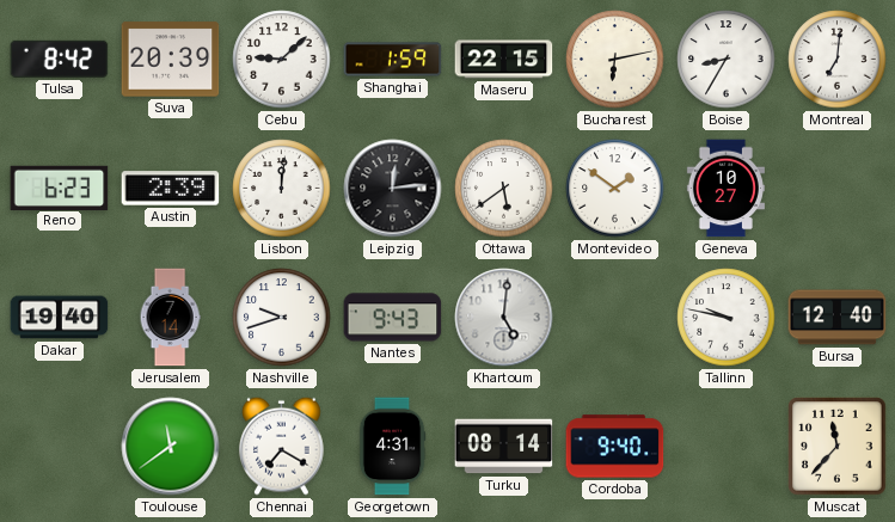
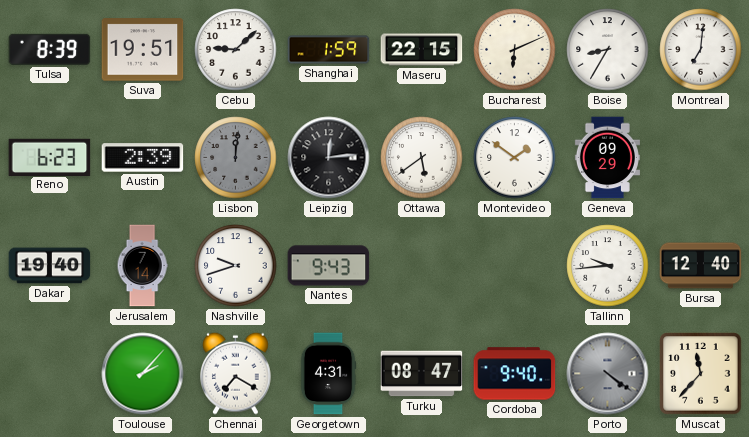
Tulsa: 8:42 -> 8:39
Suva: 20:39 -> 19:51
Bucharest: 6:13 -> 6:11
Lisbon dial: white -> grey
Geneva: 10:27 -> 09:29
Khartoum: 5:01 -> none
Tallinn: 9:47 -> 9:44
Toulouse: 11:39 -> 2:07
Turku: 08:14 -> 08:47
Porto: none -> 4:21
